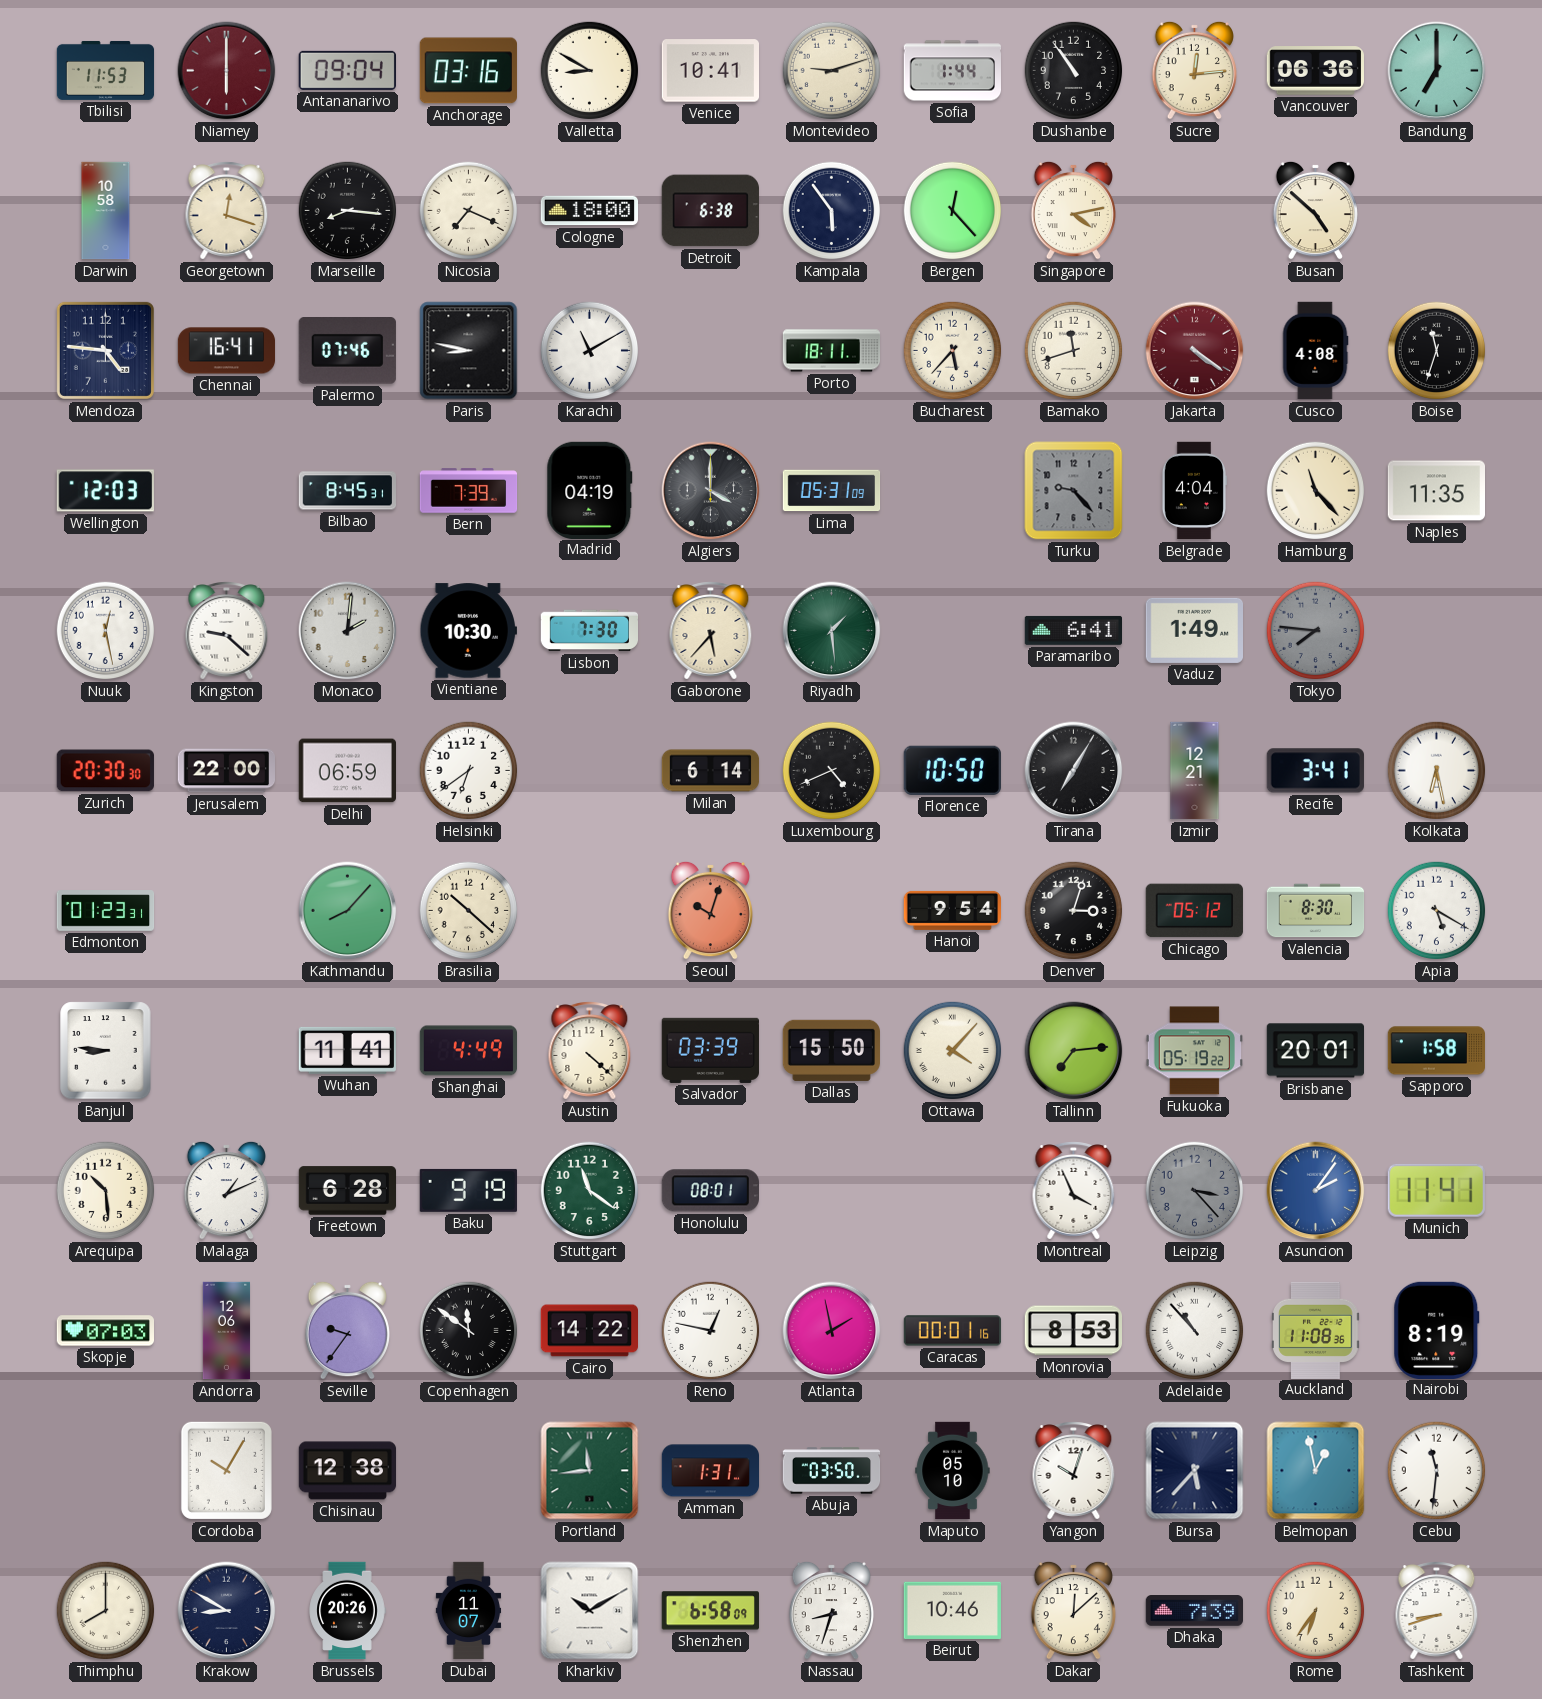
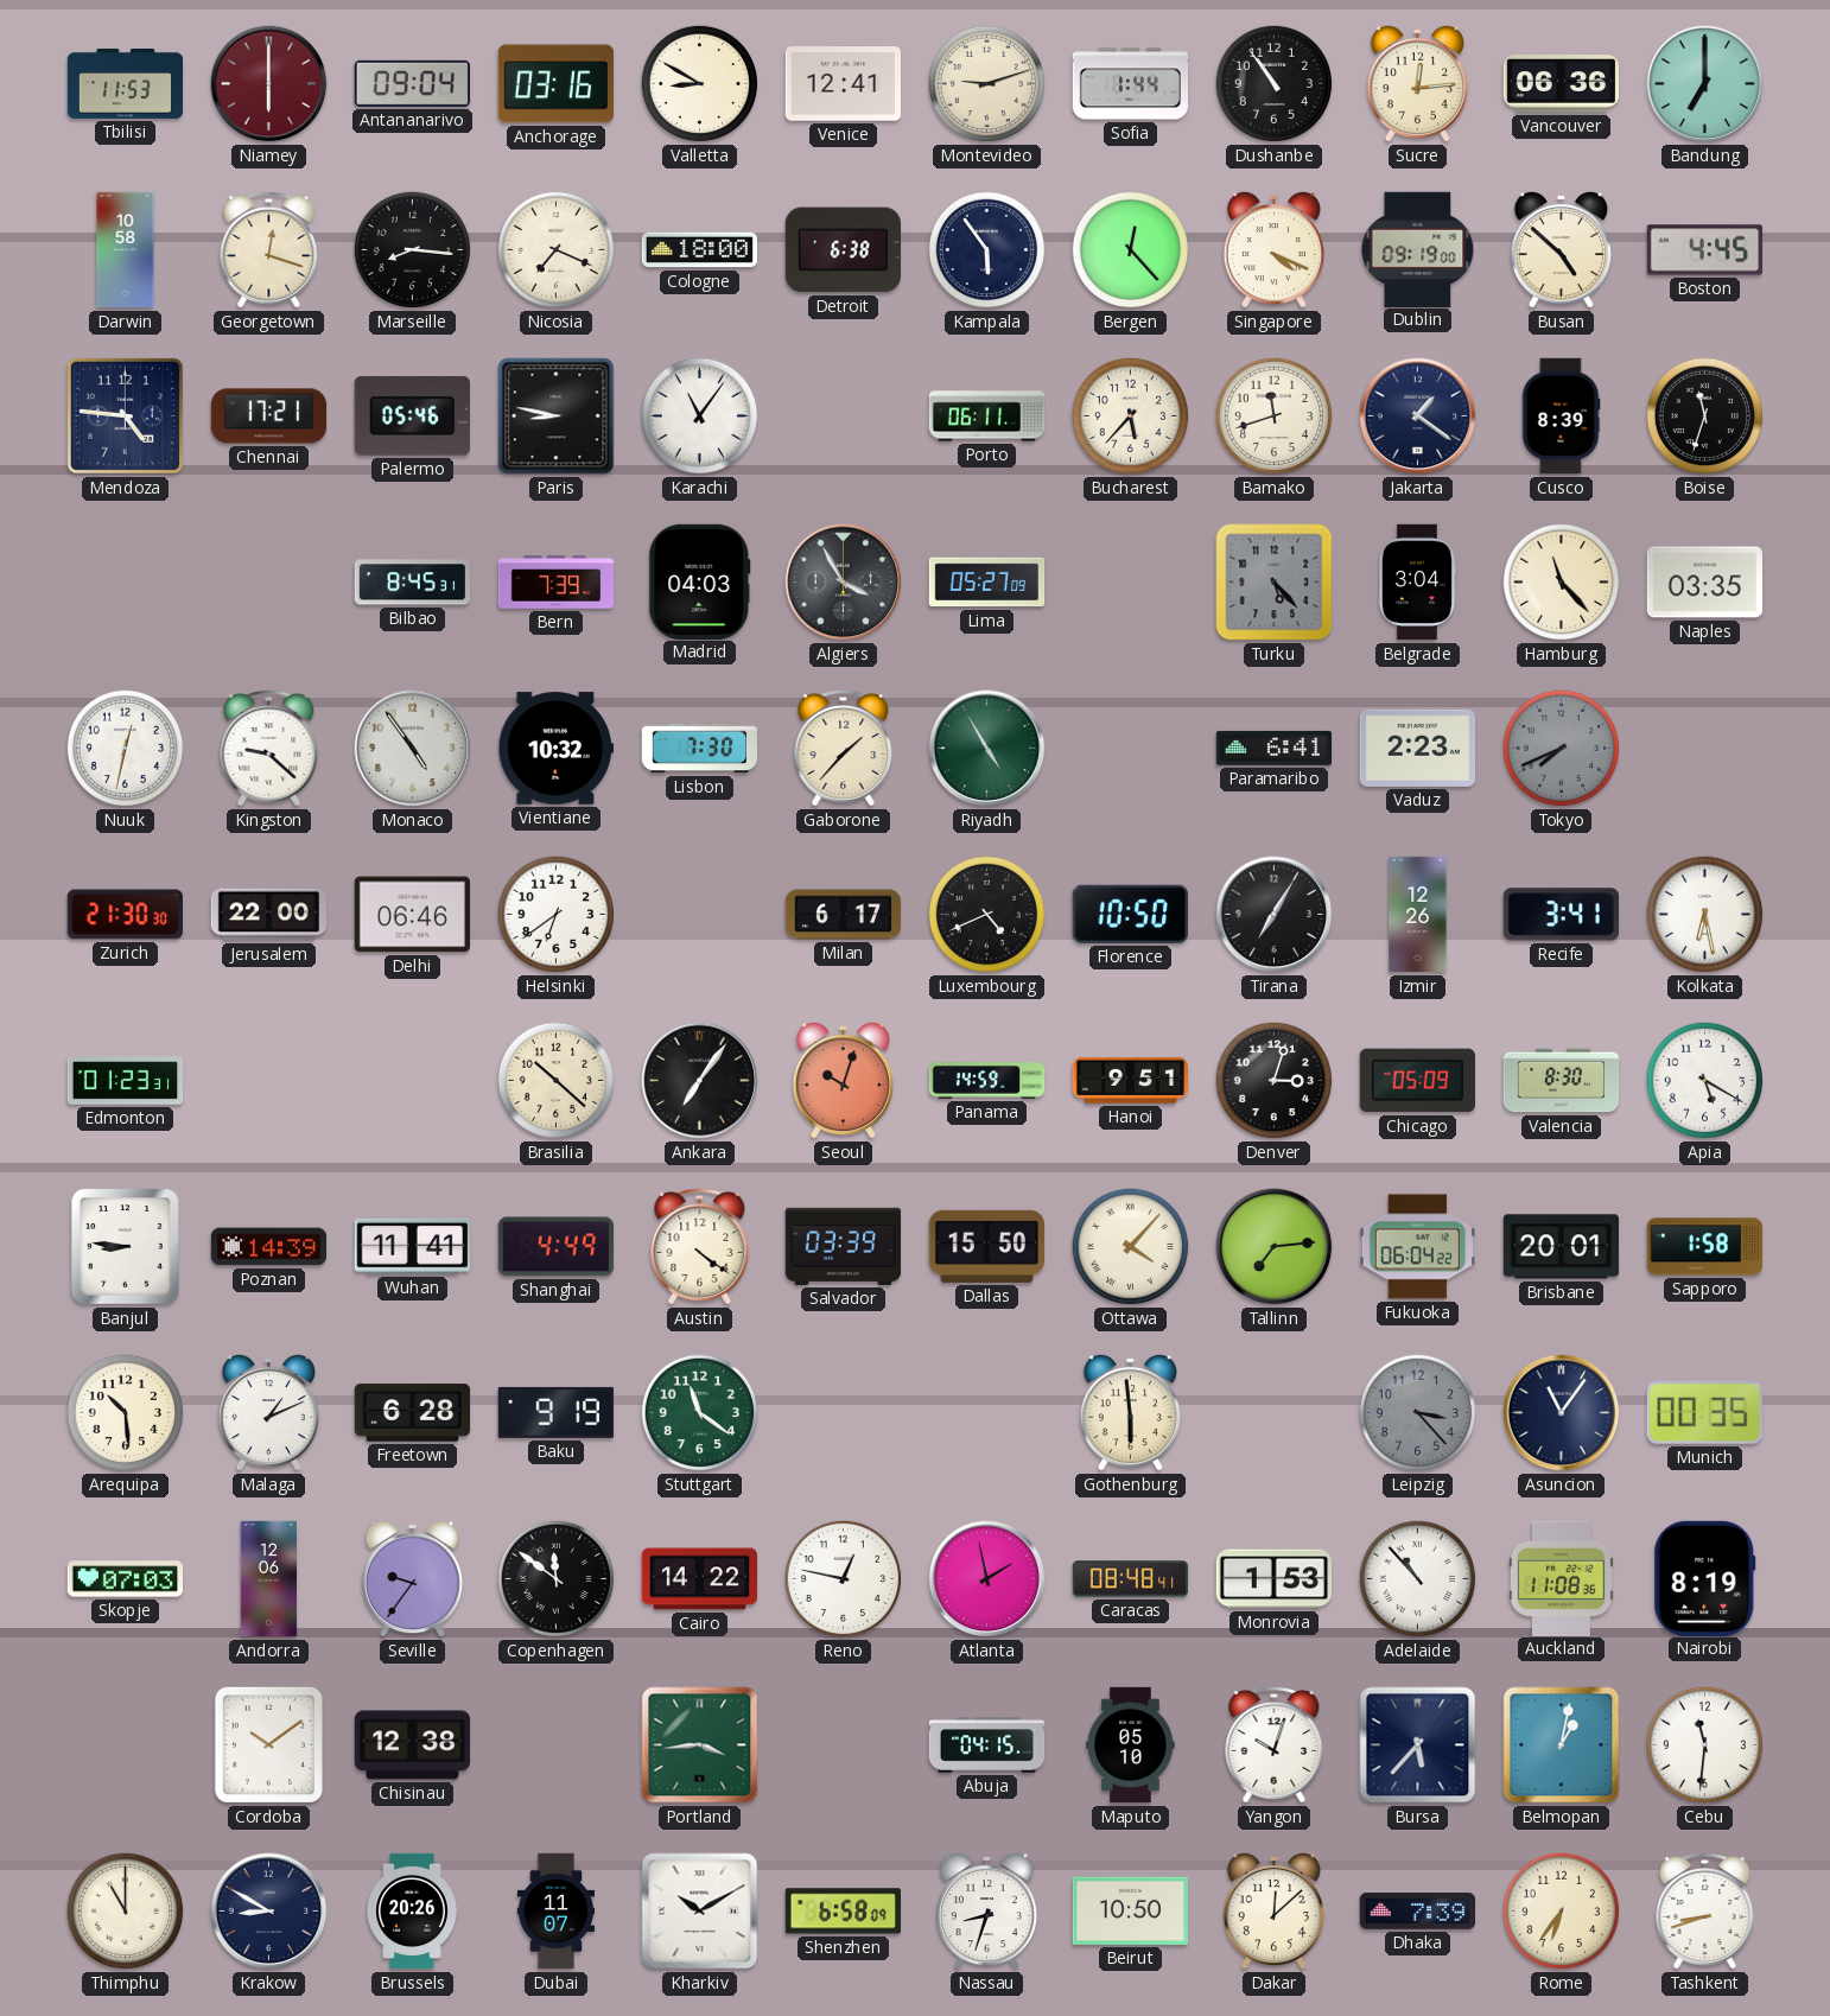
Venice: 10:41 -> 12:41
Singapore: 4:13 -> 4:19
Dublin: none -> 09:19
Boston: none -> 4:45
Chennai: 16:41 -> 17:21
Palermo: 07:46 -> 05:46
Karachi: 11:10 -> 11:06
Porto: 18:11 -> 06:11
Jakarta: 4:21 -> 1:21
Jakarta dial: burgundy -> navy
Cusco: 4:08 -> 8:39
Wellington: 12:03 -> none
Madrid: 04:19 -> 04:03
Algiers: 4:00 -> 3:55
Lima: 05:31 -> 05:27
Turku: 9:23 -> 5:23
Belgrade: 4:04 -> 3:04
Naples: 11:35 -> 03:35
Nuuk: 12:28 -> 12:32
Monaco: 2:01 -> 4:54
Vientiane: 10:30 -> 10:32
Gaborone: 5:37 -> 1:37
Riyadh: 1:29 -> 4:55
Vaduz: 1:49 -> 2:23
Tokyo: 7:46 -> 7:41
Zurich: 20:30 -> 21:30
Delhi: 06:59 -> 06:46
Milan: 6:14 -> 6:17
Izmir: 12:21 -> 12:26
Kathmandu: 8:07 -> none
Ankara: none -> 7:06
Panama: none -> 14:59
Hanoi: 9:54 -> 9:51
Chicago: 05:12 -> 05:09
Poznan: none -> 14:39
Austin: 4:22 -> 4:21
Fukuoka: 05:19 -> 06:04
Honolulu: 08:01 -> none
Gothenburg: none -> 5:59
Montreal: 3:56 -> none
Asuncion: 2:06 -> 11:06
Asuncion dial: blue -> navy
Munich: 11:41 -> 00:35
Caracas: 00:01 -> 08:48
Monrovia: 8:53 -> 1:53
Cordoba: 10:05 -> 10:09
Portland: 11:44 -> 3:44
Amman: 1:31 -> none
Abuja: 03:50 -> 04:15
Belmopan: 12:58 -> 1:02
Thimphu: 8:00 -> 11:00
Beirut: 10:46 -> 10:50
